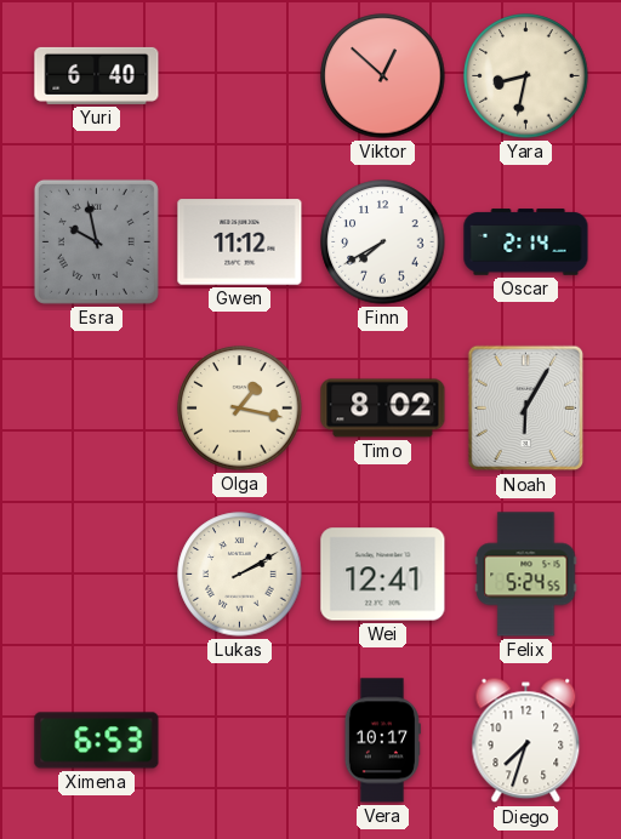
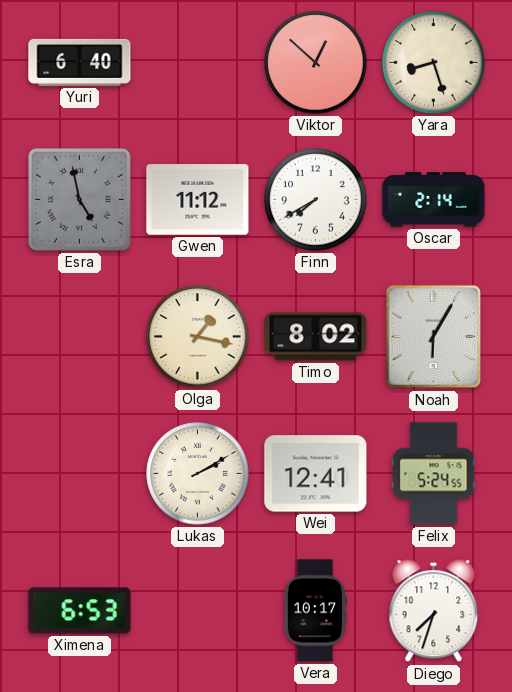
Yara: 8:32 -> 8:27
Esra: 9:58 -> 4:58
